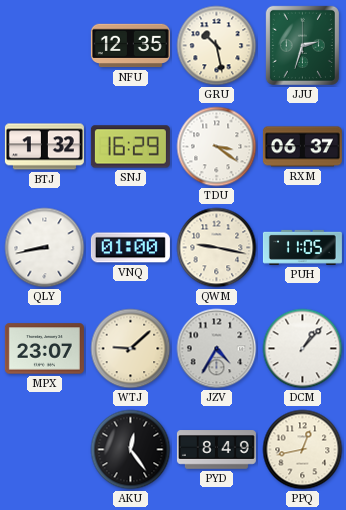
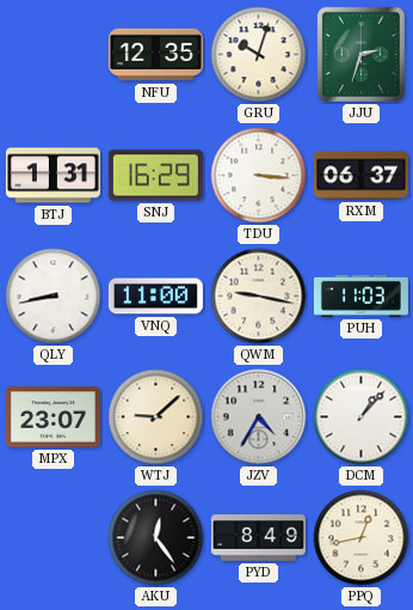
GRU: 10:28 -> 10:03
BTJ: 1:32 -> 1:31
TDU: 3:21 -> 3:16
VNQ: 01:00 -> 11:00
PUH: 11:05 -> 11:03
